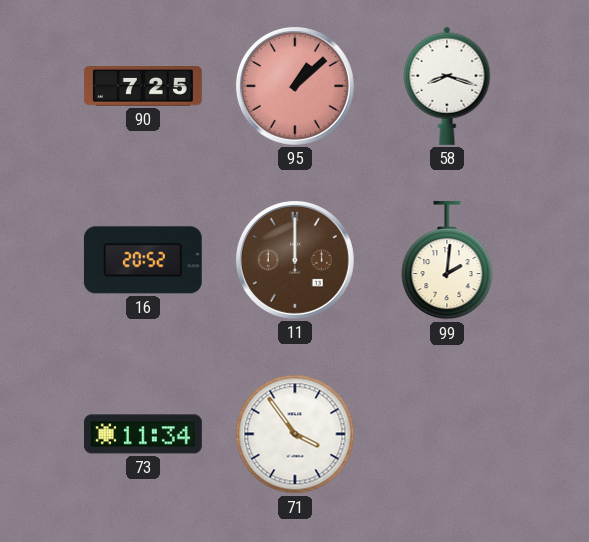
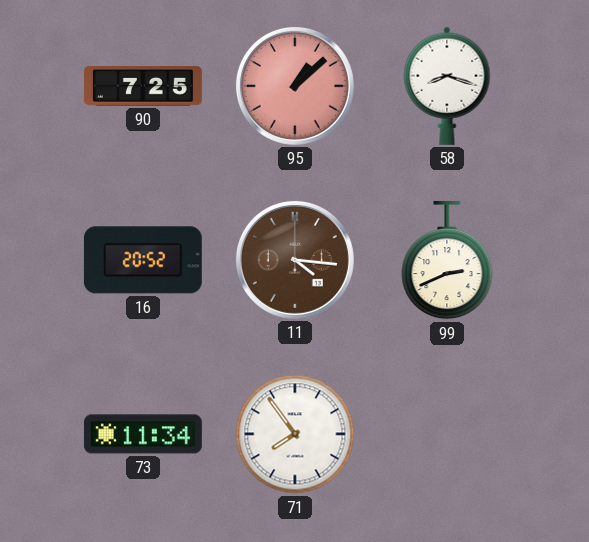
11: 12:00 -> 4:16
99: 2:01 -> 2:41
71: 3:54 -> 7:54
